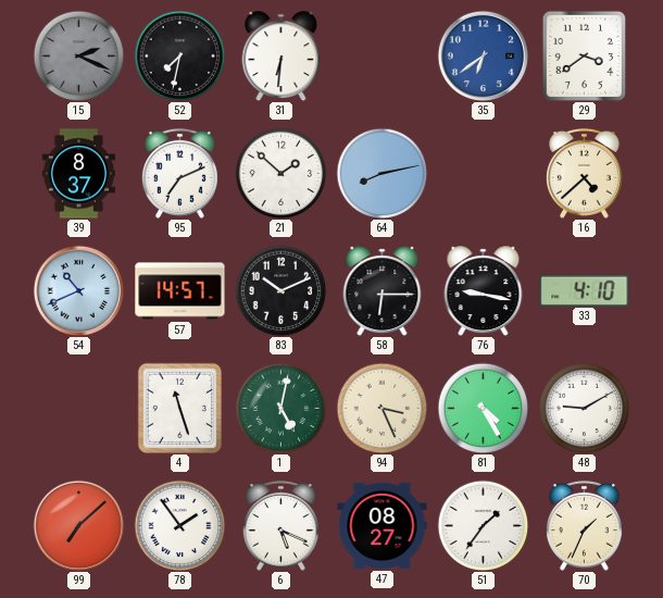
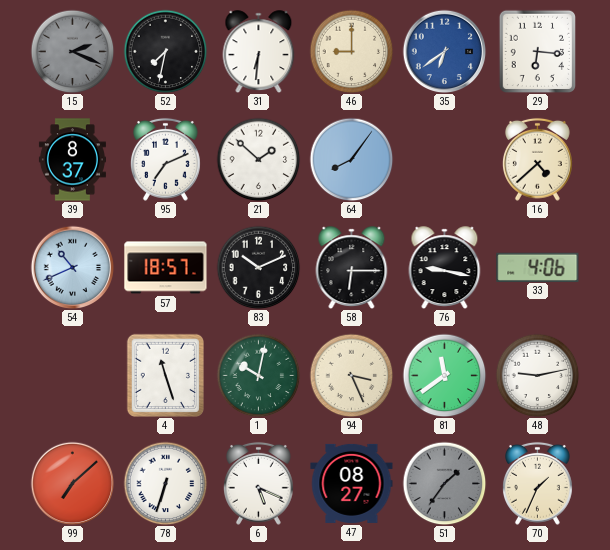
46: none -> 9:00
29: 3:39 -> 6:16
64: 8:13 -> 8:06
57: 14:57 -> 18:57
33: 4:10 -> 4:06
1: 5:02 -> 10:02
81: 4:25 -> 11:39
48: 9:10 -> 9:13
78: 1:54 -> 6:33
51 dial: white -> grey
